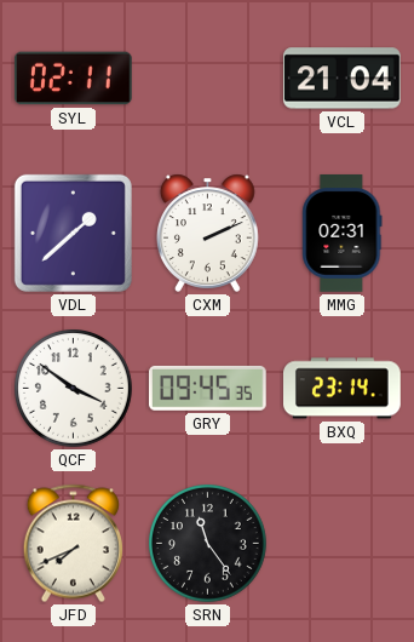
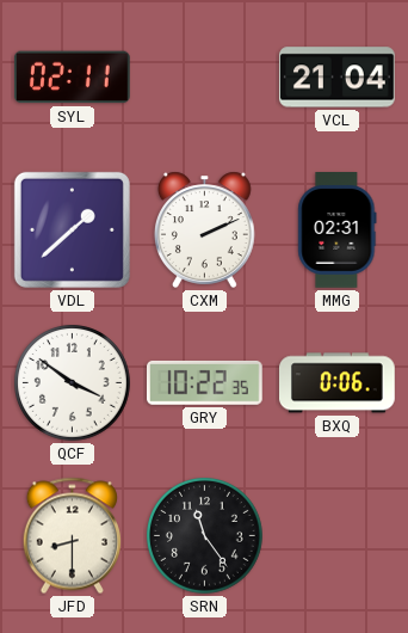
GRY: 09:45 -> 10:22
BXQ: 23:14 -> 0:06
JFD: 7:41 -> 8:30
